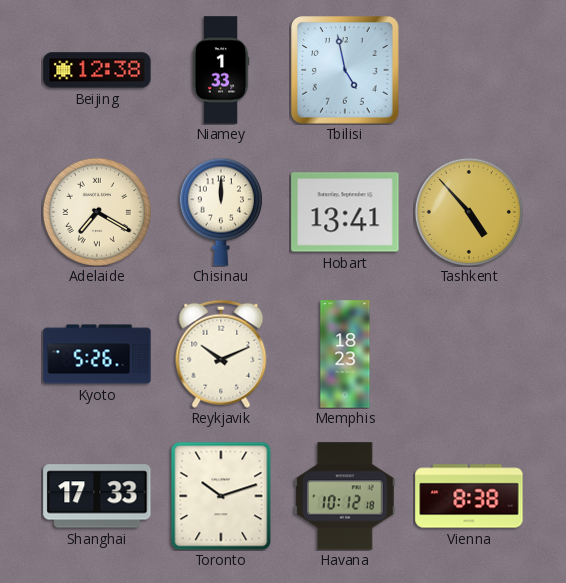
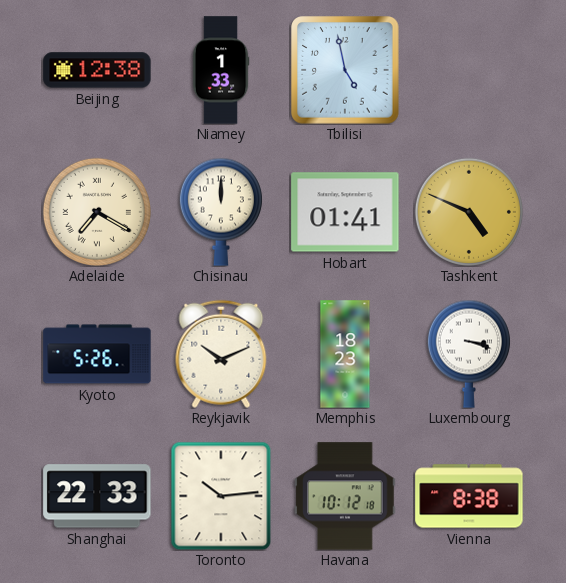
Hobart: 13:41 -> 01:41
Tashkent: 4:53 -> 4:49
Luxembourg: none -> 3:18
Shanghai: 17:33 -> 22:33
Toronto: 10:12 -> 10:14
